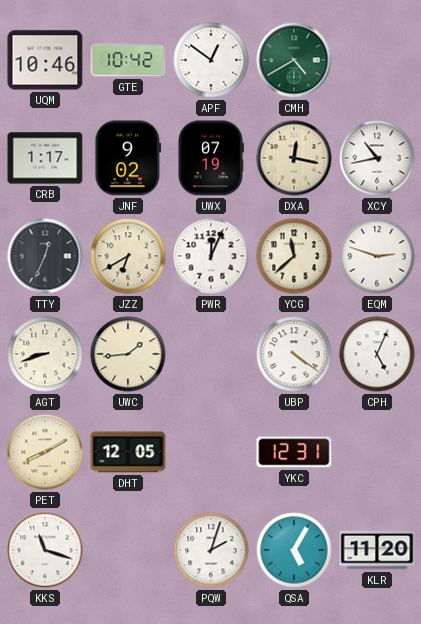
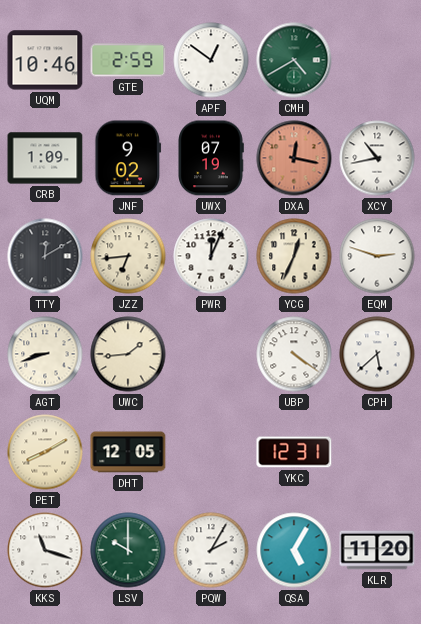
GTE: 10:42 -> 2:59
CRB: 1:17 -> 1:09
DXA dial: cream -> salmon
TTY: 12:34 -> 12:10
JZZ: 6:40 -> 6:44
YCG: 11:38 -> 12:34
CPH: 5:04 -> 5:38
LSV: none -> 10:00
PQW: 2:03 -> 2:05
